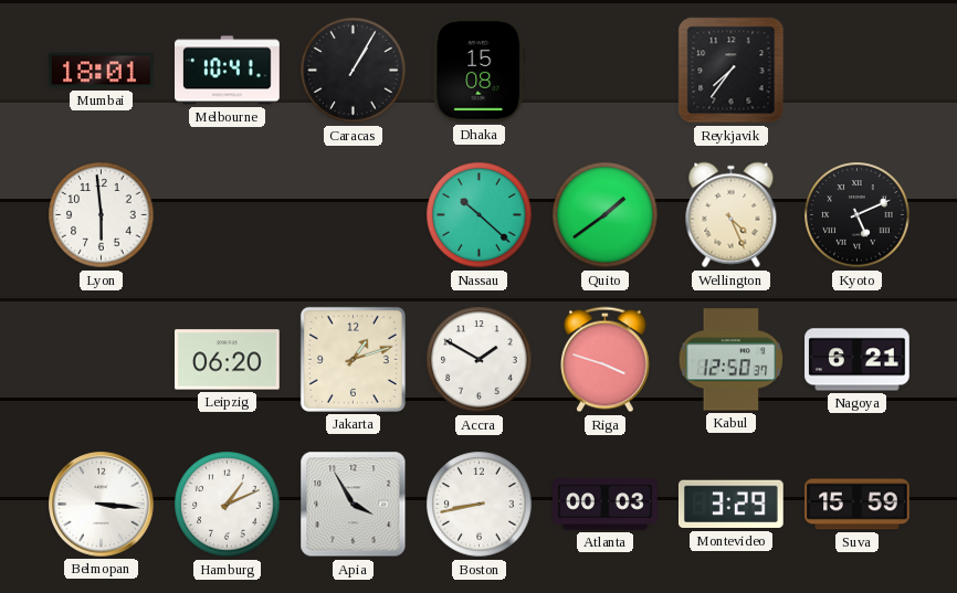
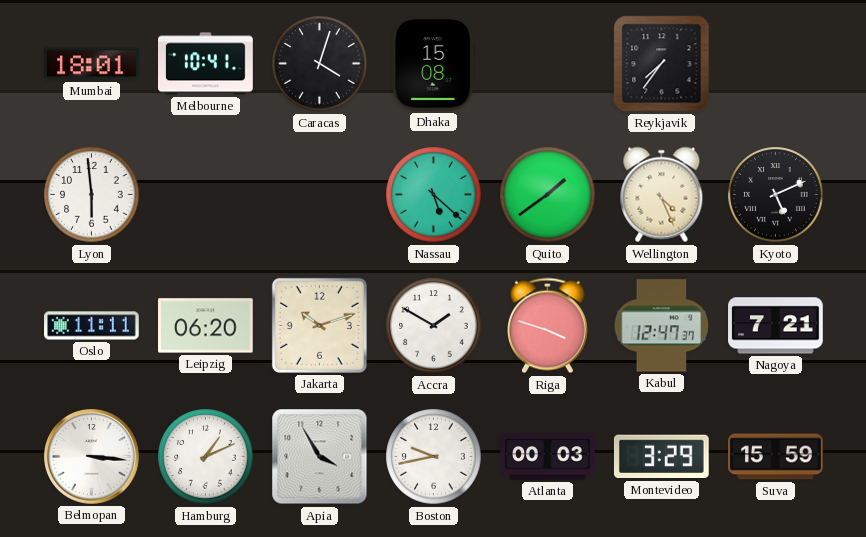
Caracas: 1:05 -> 4:03
Nassau: 10:22 -> 5:22
Oslo: none -> 11:11
Jakarta: 1:12 -> 10:12
Kabul: 12:50 -> 12:47
Nagoya: 6:21 -> 7:21
Boston: 8:43 -> 9:43
